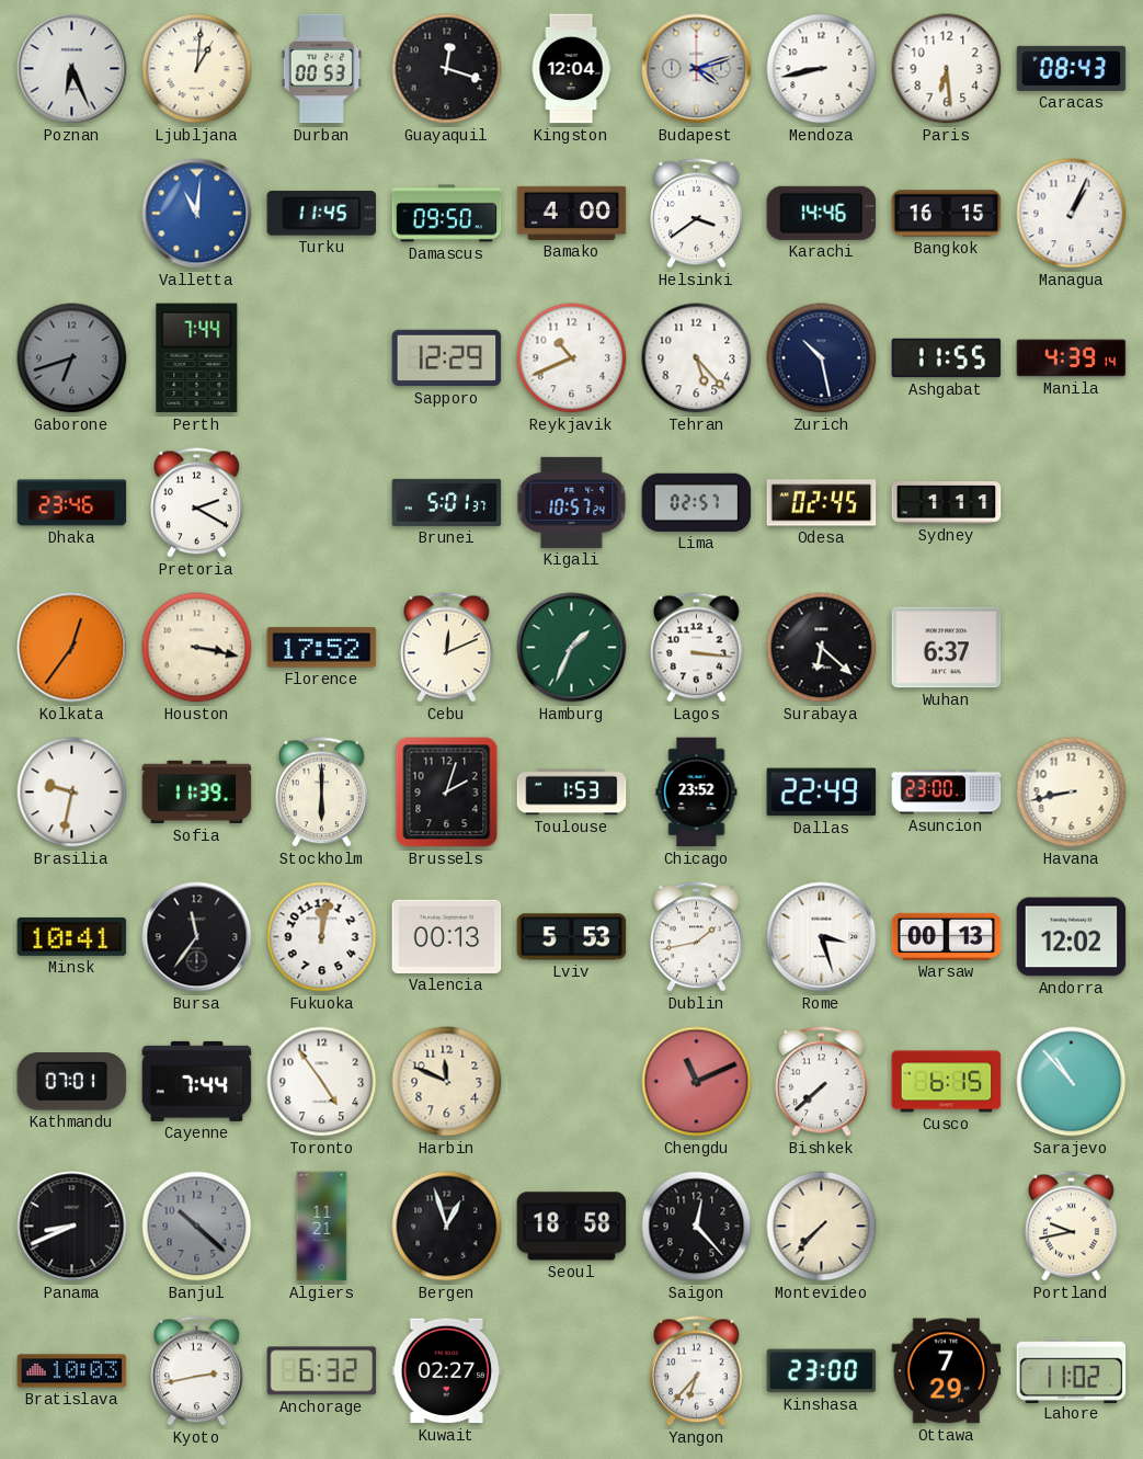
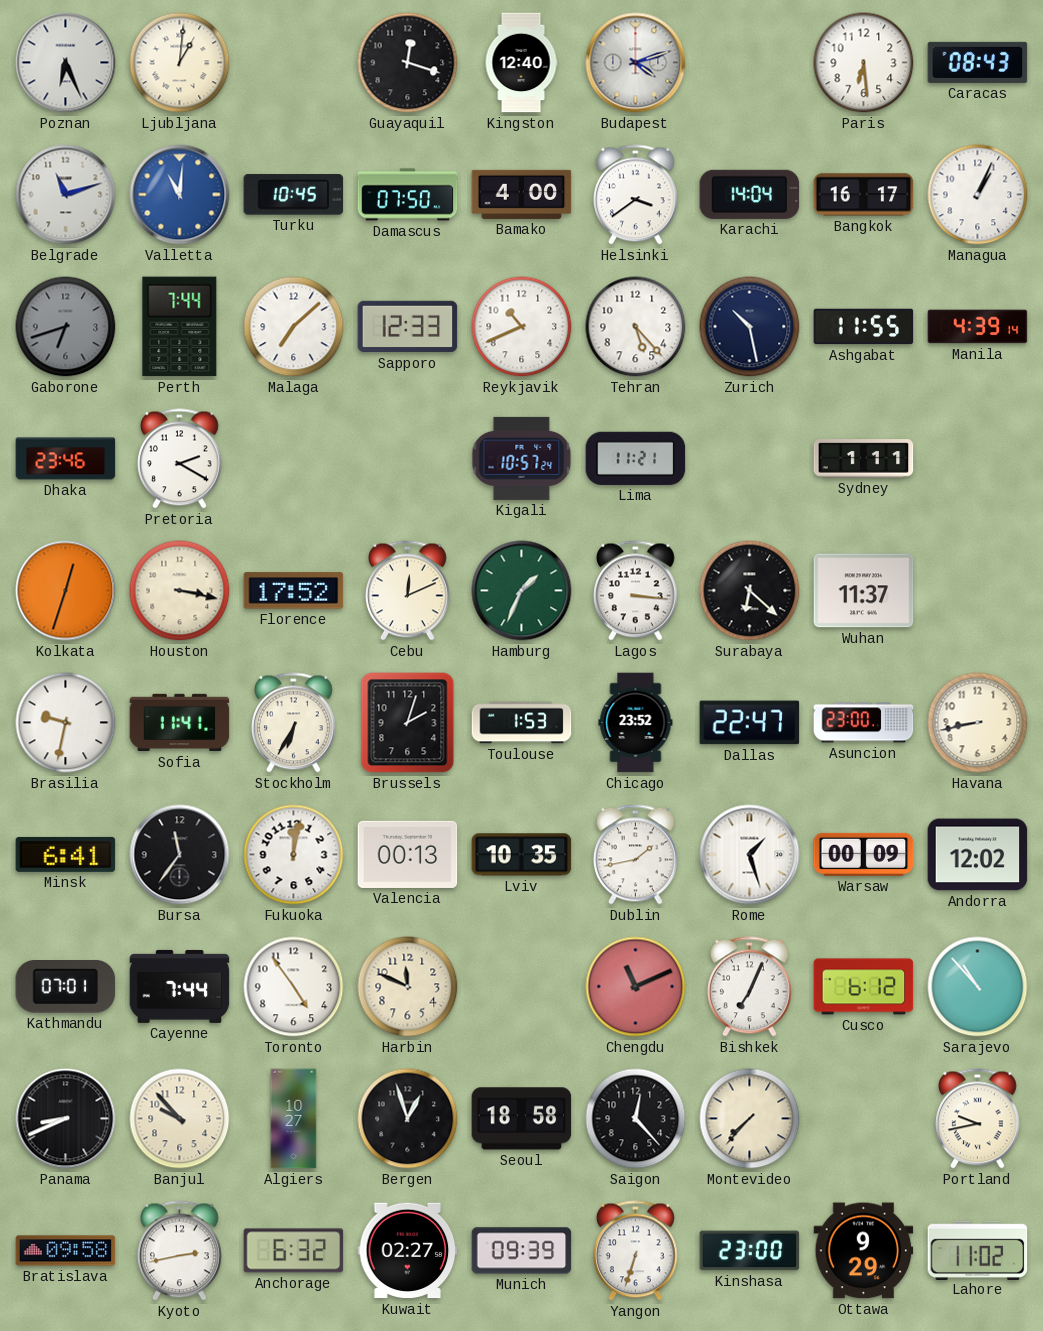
Durban: 00:53 -> none
Kingston: 12:04 -> 12:40
Mendoza: 8:43 -> none
Belgrade: none -> 11:12
Turku: 11:45 -> 10:45
Damascus: 09:50 -> 07:50
Karachi: 14:46 -> 14:04
Bangkok: 16:15 -> 16:17
Malaga: none -> 7:08
Sapporo: 12:29 -> 12:33
Brunei: 5:01 -> none
Lima: 02:57 -> 11:21
Odesa: 02:45 -> none
Kolkata: 12:36 -> 12:33
Wuhan: 6:37 -> 11:37
Sofia: 11:39 -> 11:41
Stockholm: 6:00 -> 6:35
Dallas: 22:49 -> 22:47
Minsk: 10:41 -> 6:41
Lviv: 5:53 -> 10:35
Rome: 3:27 -> 1:27
Warsaw: 00:13 -> 00:09
Bishkek: 7:38 -> 7:04
Cusco: 6:15 -> 6:12
Banjul: 10:22 -> 9:53
Banjul dial: grey -> cream
Algiers: 11:21 -> 10:27
Bratislava: 10:03 -> 09:58
Munich: none -> 09:39
Yangon: 6:37 -> 6:33
Ottawa: 7:29 -> 9:29
